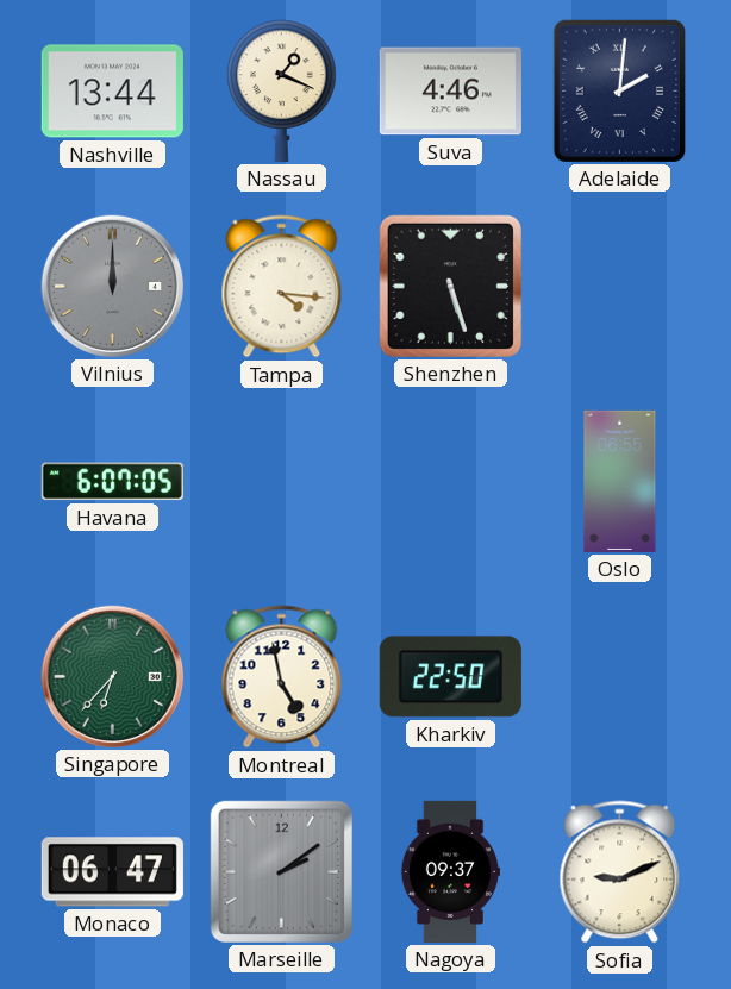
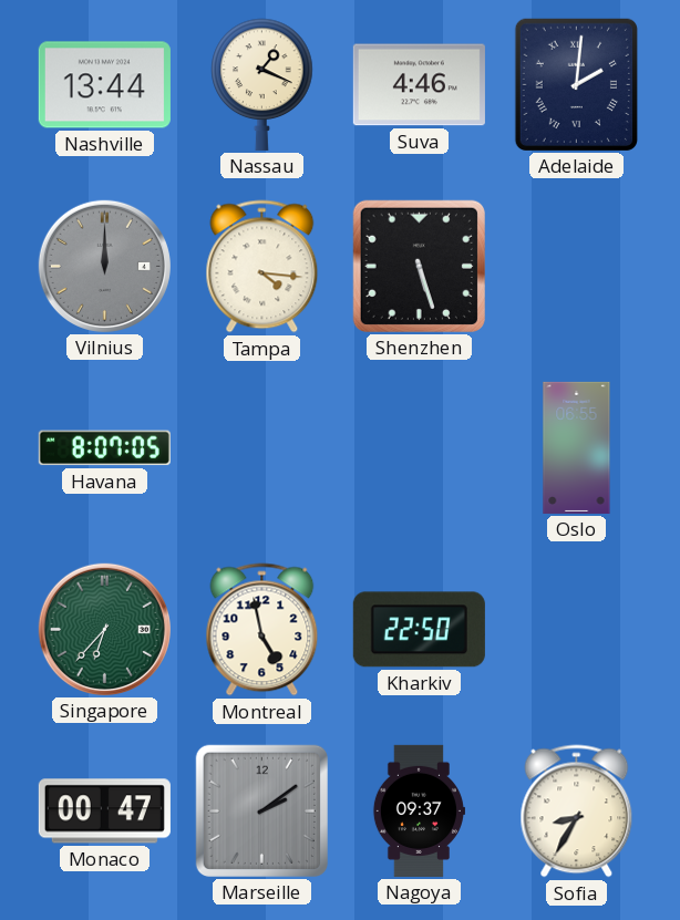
Havana: 6:07 -> 8:07
Monaco: 06:47 -> 00:47
Sofia: 9:11 -> 8:35
